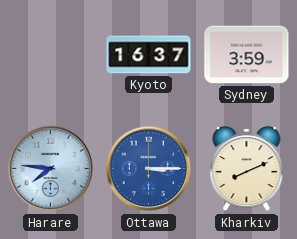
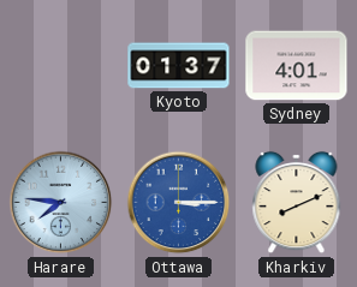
Kyoto: 16:37 -> 01:37
Sydney: 3:59 -> 4:01
